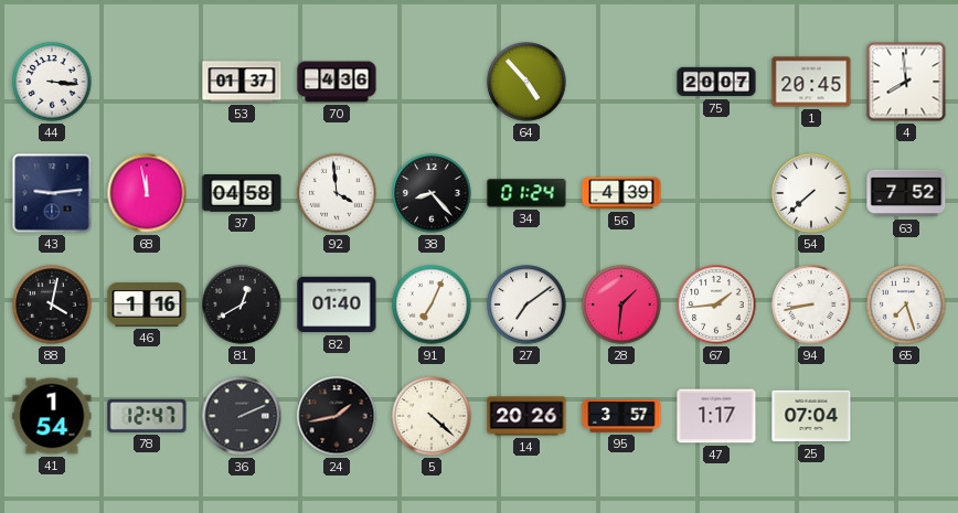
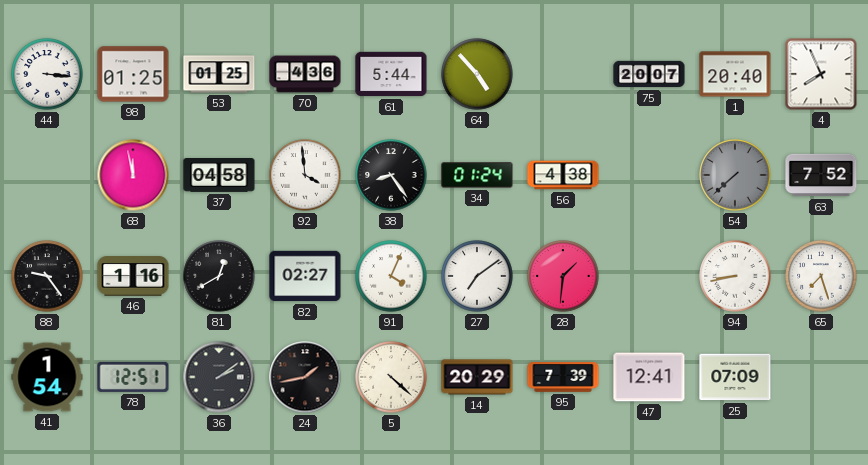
98: none -> 01:25
53: 01:37 -> 01:25
61: none -> 5:44
1: 20:45 -> 20:40
4: 7:59 -> 7:56
43: 9:14 -> none
38: 8:23 -> 8:24
56: 4:39 -> 4:38
54 dial: white -> grey
88: 4:02 -> 9:24
82: 01:40 -> 02:27
91: 7:04 -> 4:04
67: 1:44 -> none
78: 12:47 -> 12:51
36: 2:11 -> 2:09
14: 20:26 -> 20:29
95: 3:57 -> 7:39
47: 1:17 -> 12:41
25: 07:04 -> 07:09
